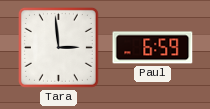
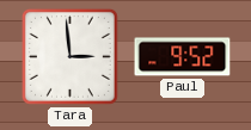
Paul: 6:59 -> 9:52
